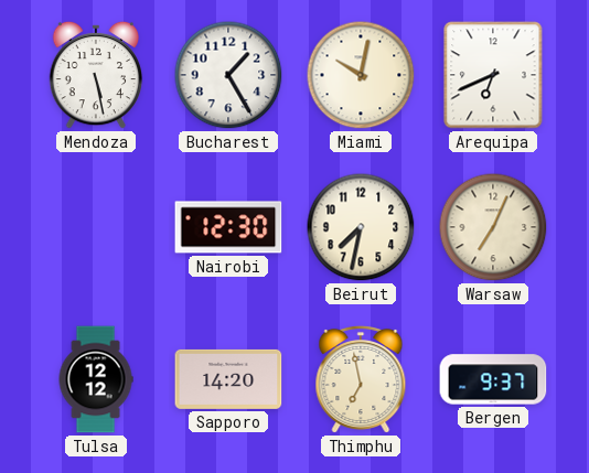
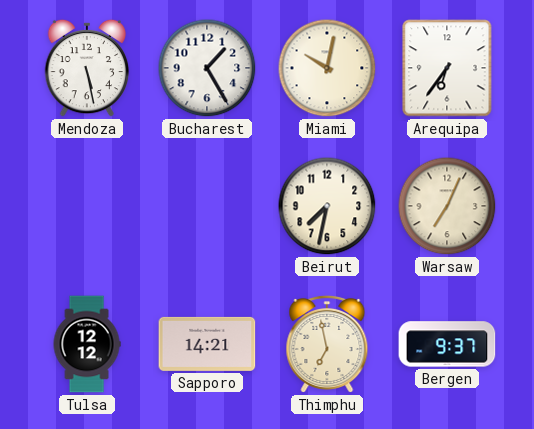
Arequipa: 6:41 -> 6:36
Nairobi: 12:30 -> none
Sapporo: 14:20 -> 14:21
